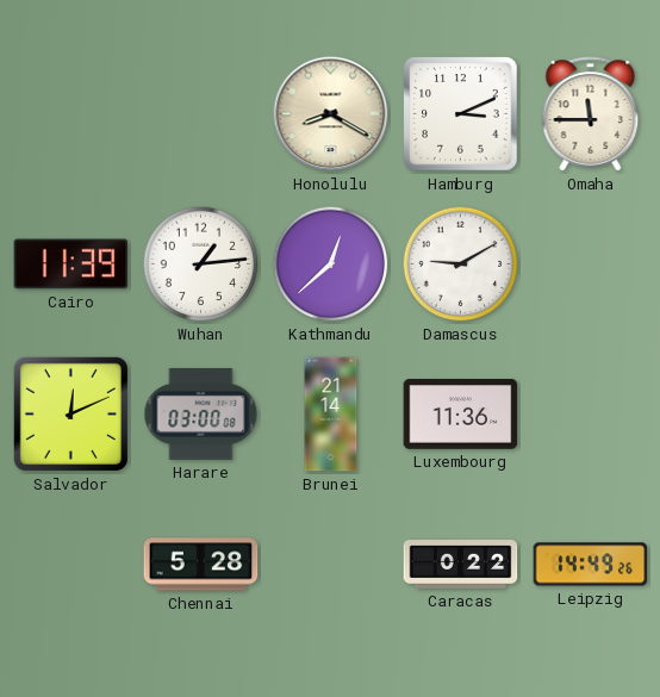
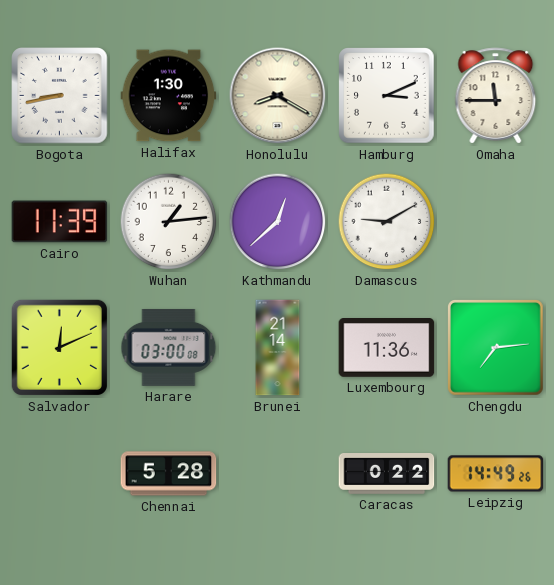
Bogota: none -> 8:43
Halifax: none -> 1:30
Chengdu: none -> 7:14
